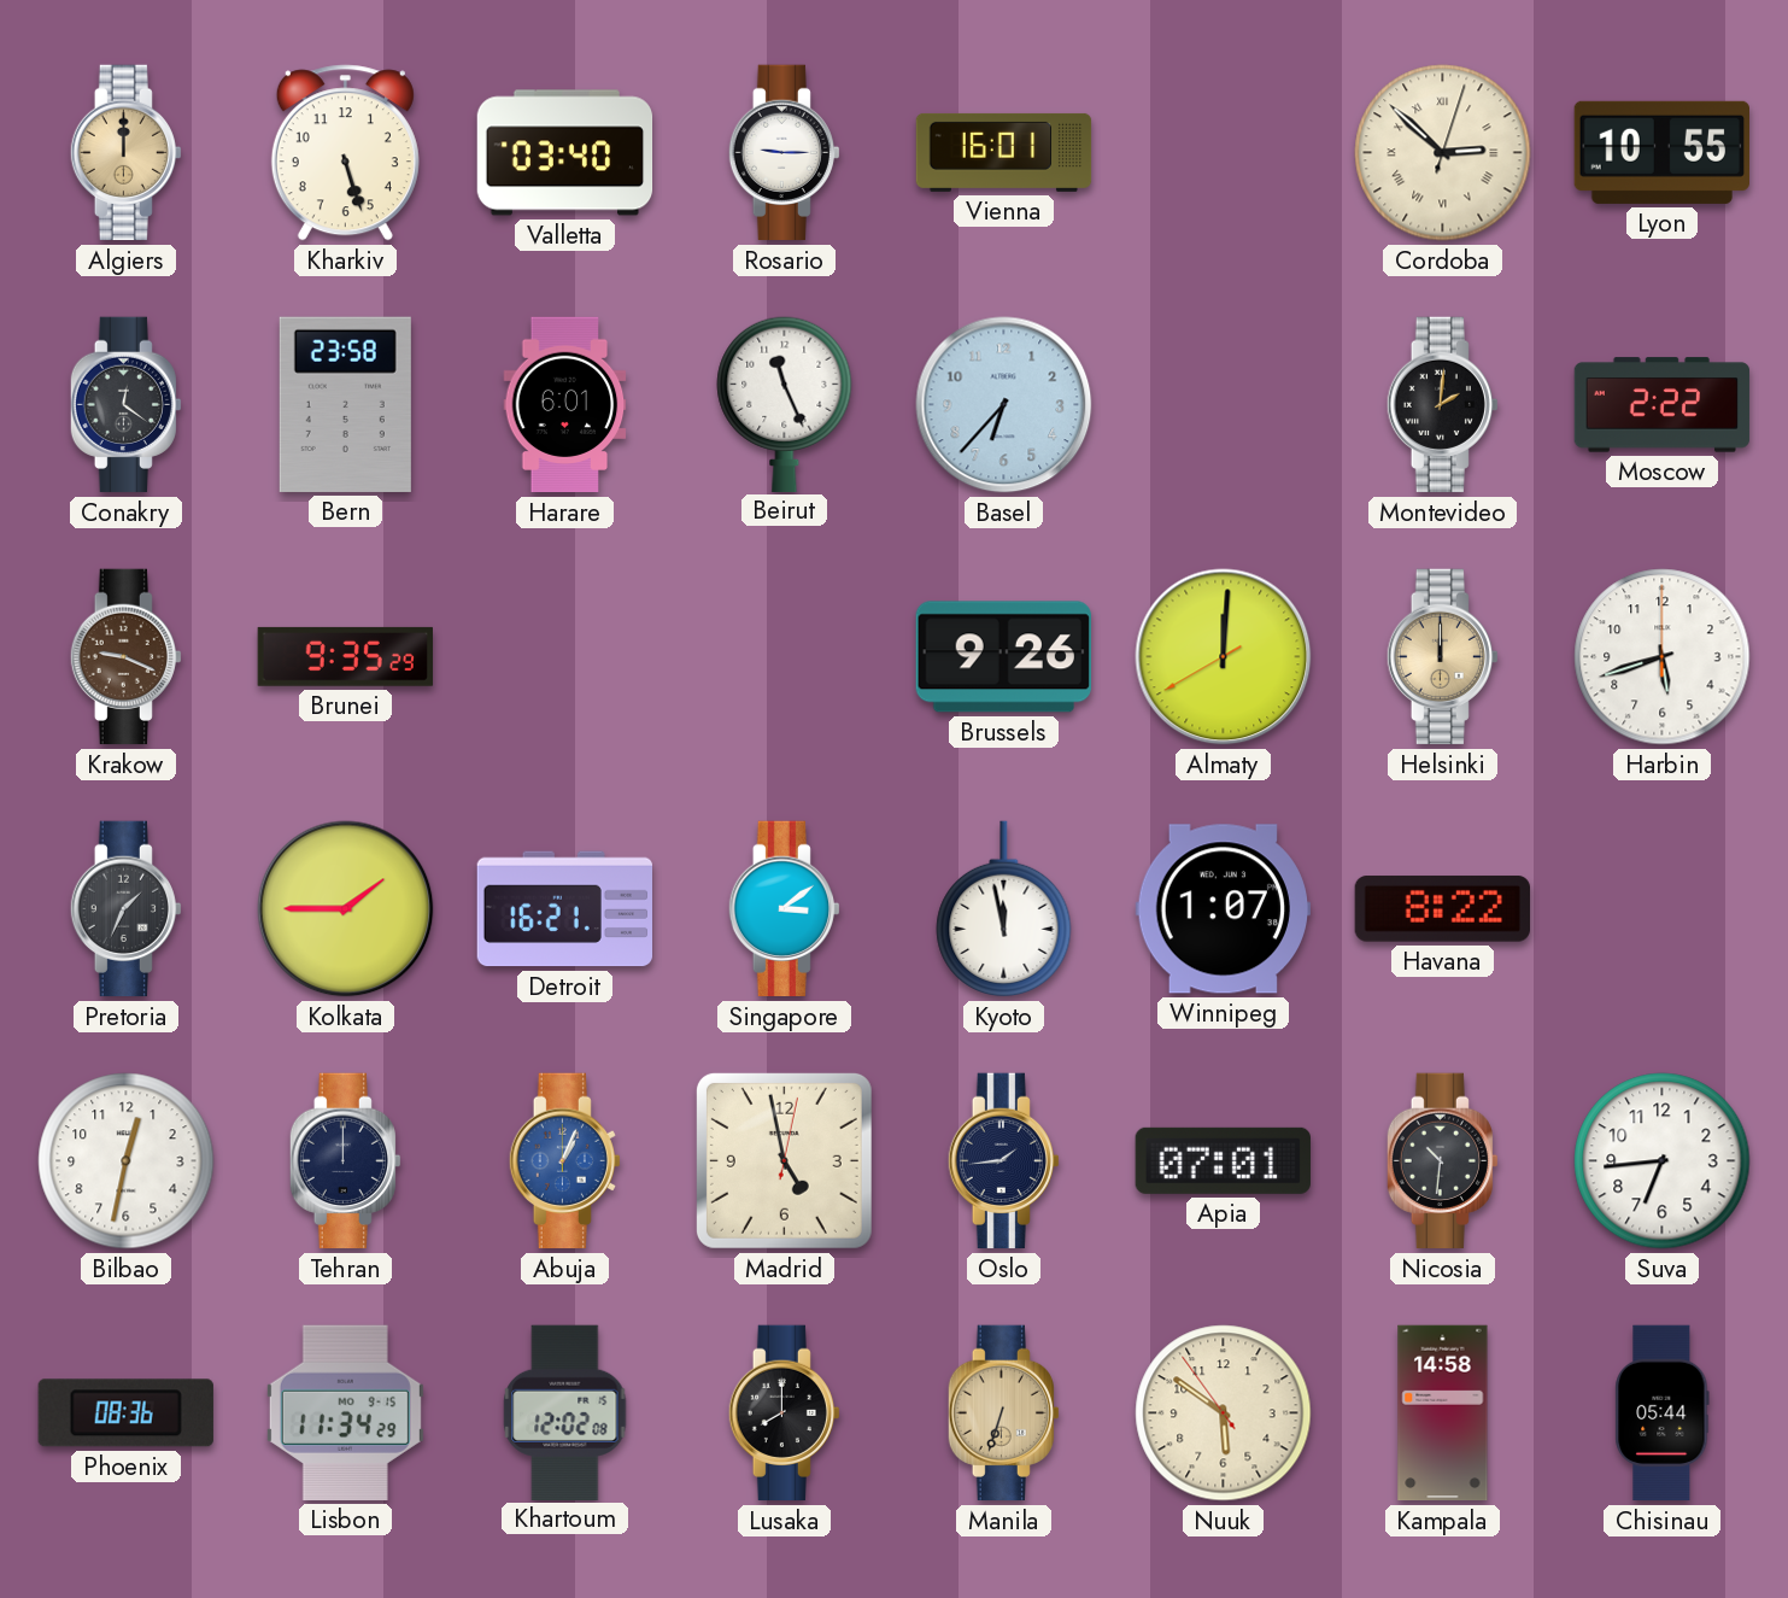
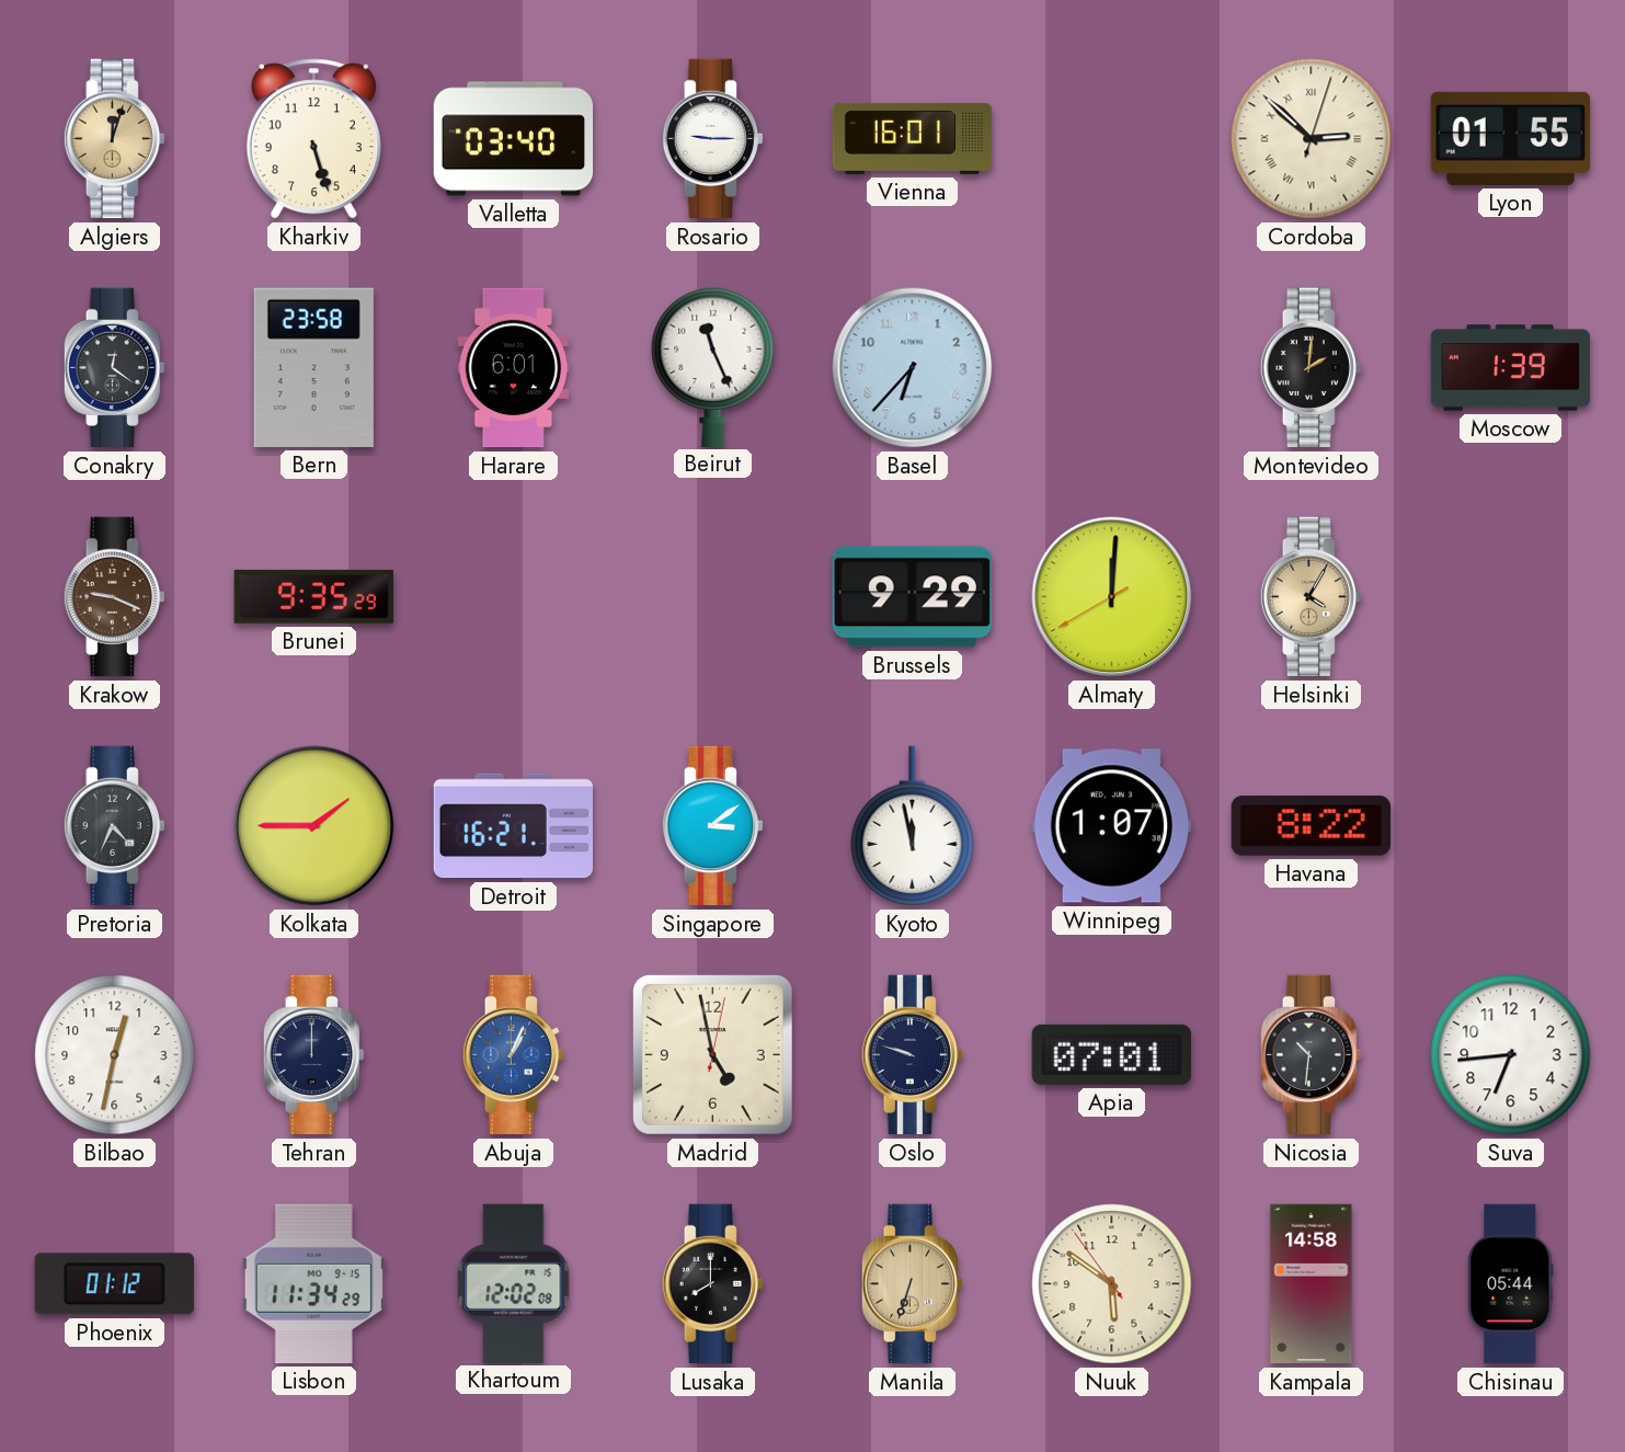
Algiers: 12:00 -> 12:03
Lyon: 10:55 -> 01:55
Moscow: 2:22 -> 1:39
Brussels: 9:26 -> 9:29
Helsinki: 12:00 -> 4:05
Harbin: 5:42 -> none
Pretoria: 1:34 -> 4:34
Oslo: 1:44 -> 9:48
Phoenix: 08:36 -> 01:12
